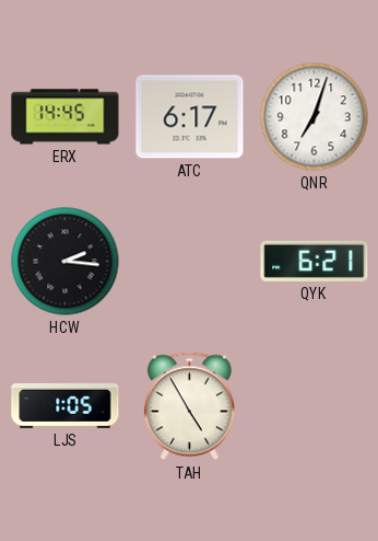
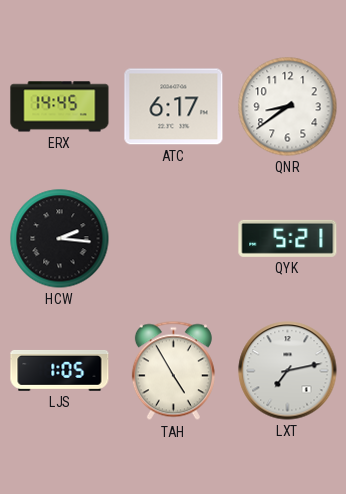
QNR: 7:03 -> 8:39
QYK: 6:21 -> 5:21
LXT: none -> 7:13
